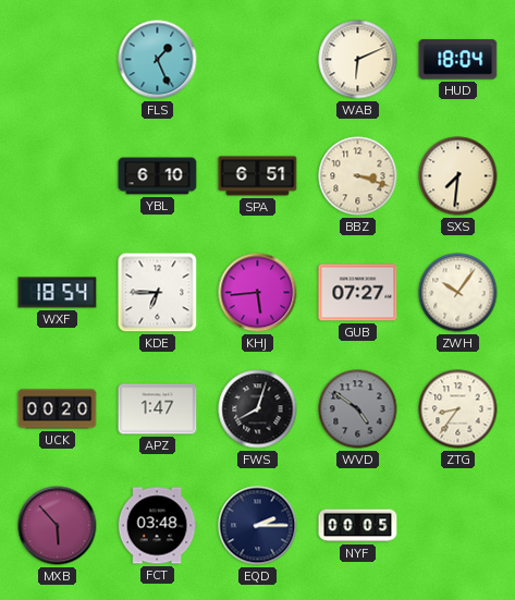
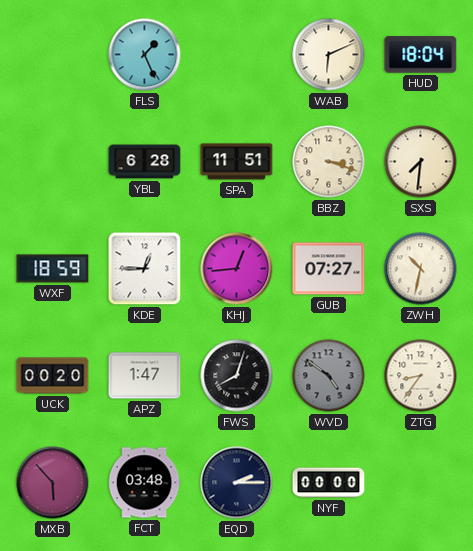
YBL: 6:10 -> 6:28
SPA: 6:51 -> 11:51
WXF: 18:54 -> 18:59
KDE: 6:45 -> 12:45
KHJ: 5:44 -> 12:44
ZWH: 10:06 -> 10:32
NYF: 00:05 -> 00:00
